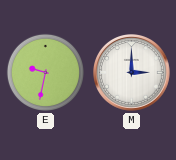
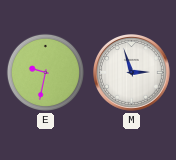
M: 3:00 -> 2:57
